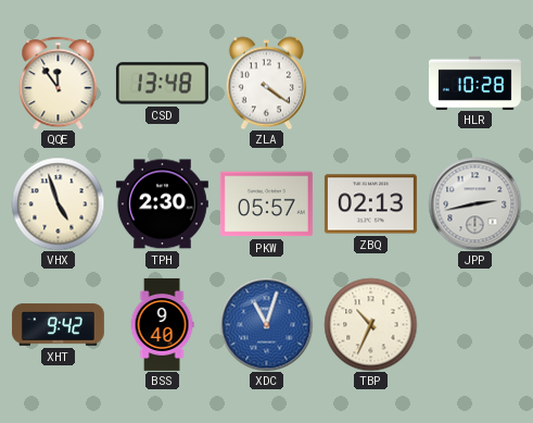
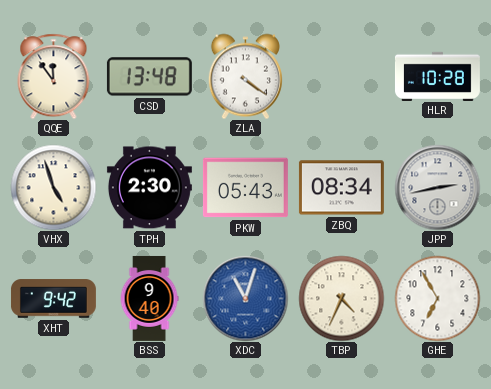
PKW: 05:57 -> 05:43
ZBQ: 02:13 -> 08:34
TBP: 10:34 -> 4:34
GHE: none -> 6:55
